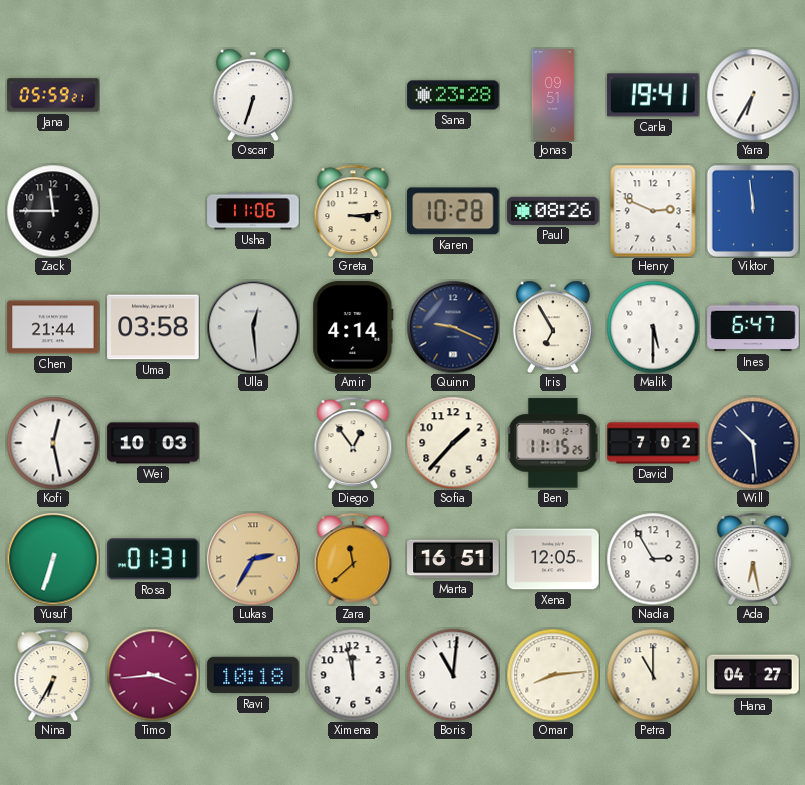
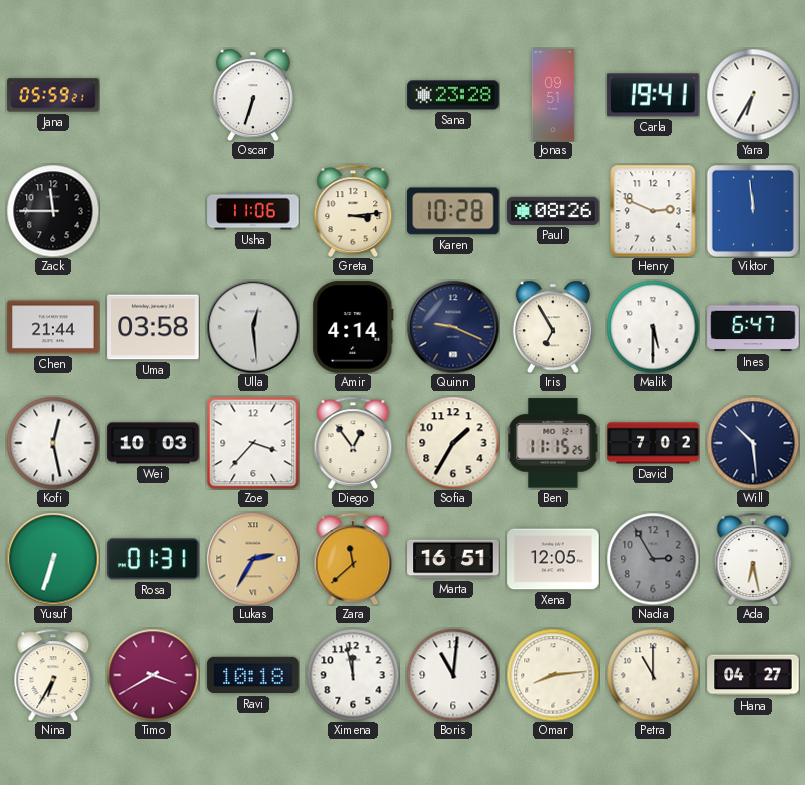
Zoe: none -> 3:37
Sofia: 1:37 -> 1:35
Nadia dial: white -> grey
Timo: 3:44 -> 3:40
